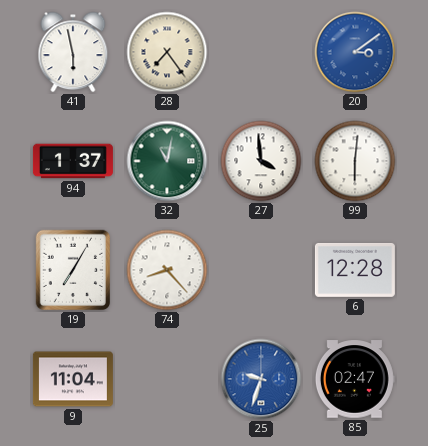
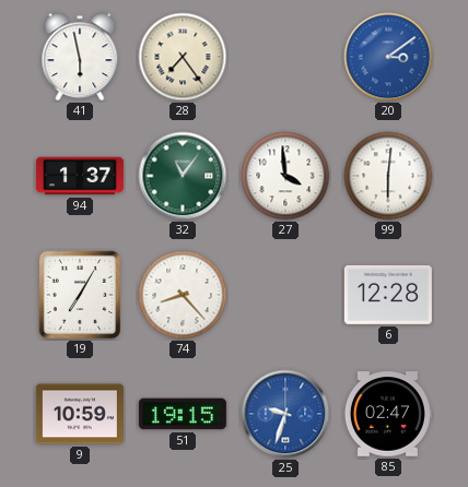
32: 11:02 -> 11:06
9: 11:04 -> 10:59
51: none -> 19:15
